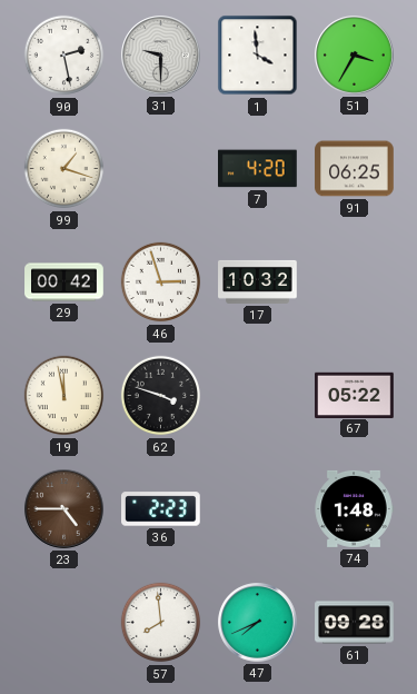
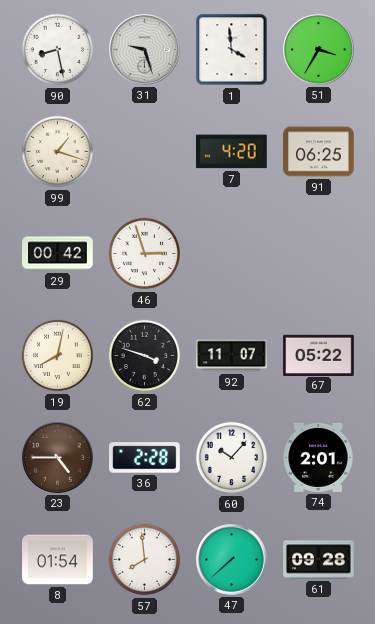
90: 2:28 -> 8:28
31: 9:30 -> 9:27
17: 10:32 -> none
19: 11:58 -> 8:02
92: none -> 11:07
36: 2:23 -> 2:28
60: none -> 10:07
74: 1:48 -> 2:01
8: none -> 01:54
47: 7:41 -> 7:38
